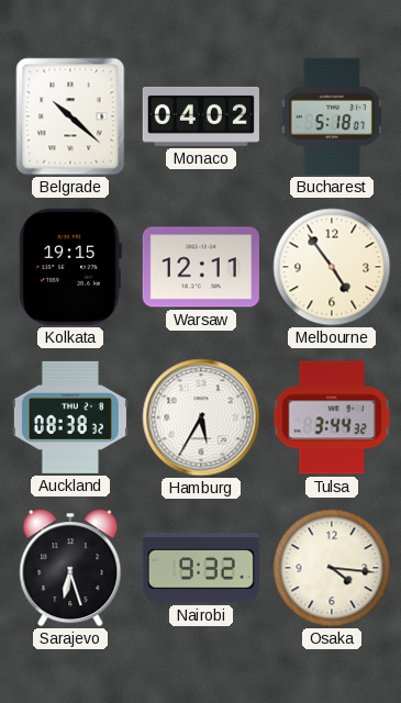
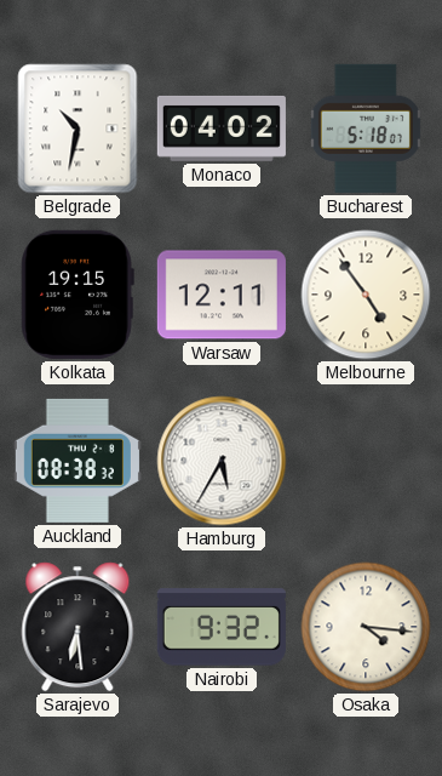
Belgrade: 10:22 -> 10:32
Tulsa: 3:44 -> none
Sarajevo: 6:27 -> 6:29
